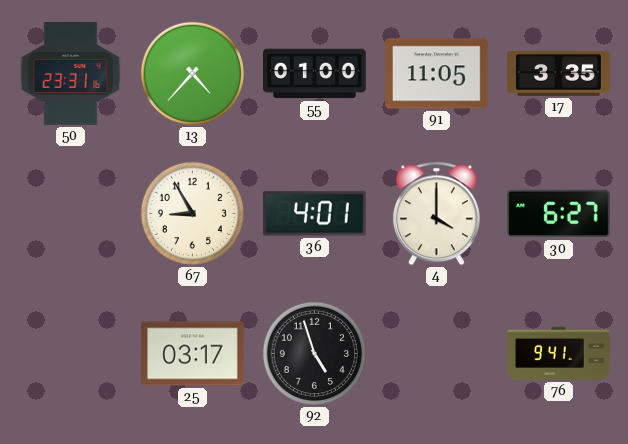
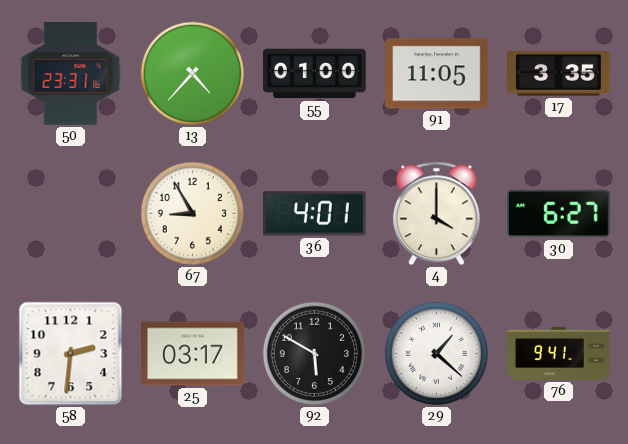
58: none -> 2:31
92: 4:57 -> 5:50
29: none -> 1:22
